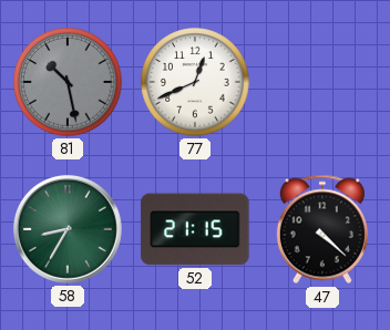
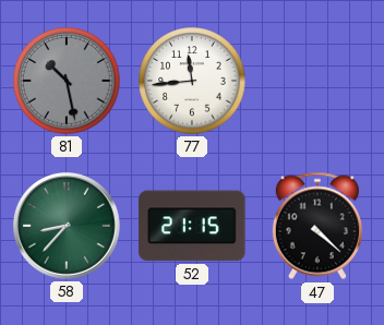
77: 12:41 -> 11:44
58: 8:35 -> 8:37
